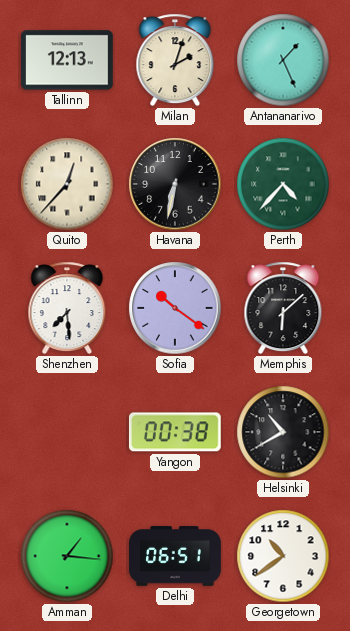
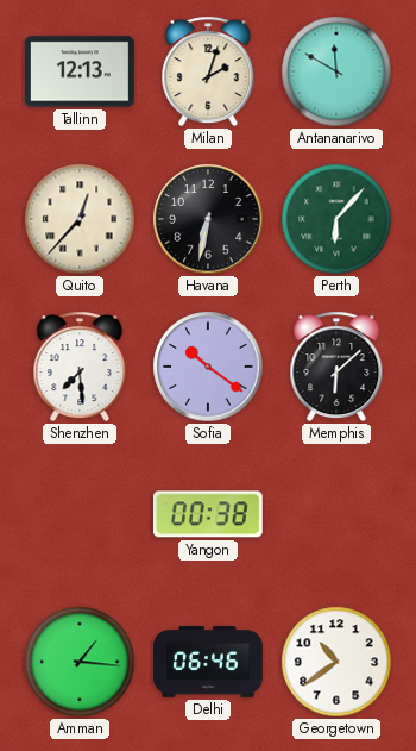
Antananarivo: 1:26 -> 11:50
Perth: 4:37 -> 6:07
Helsinki: 10:40 -> none
Delhi: 06:51 -> 06:46
